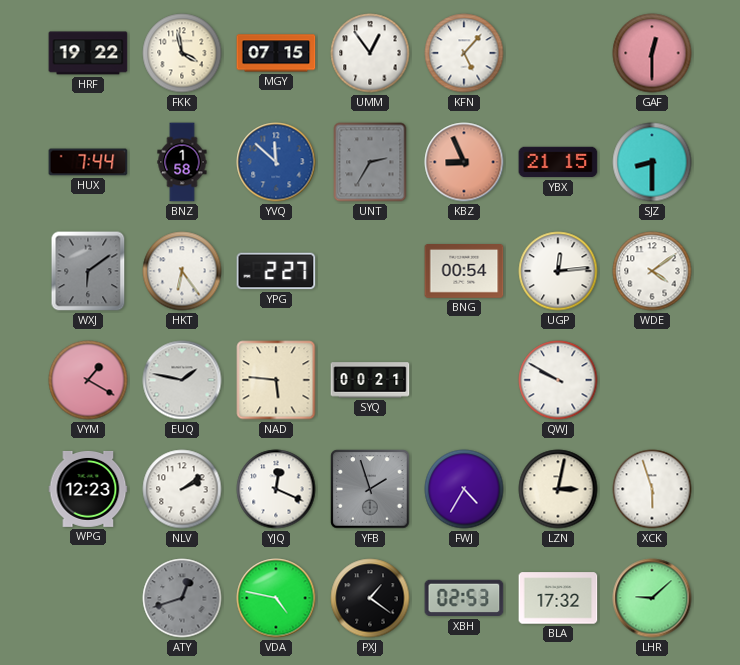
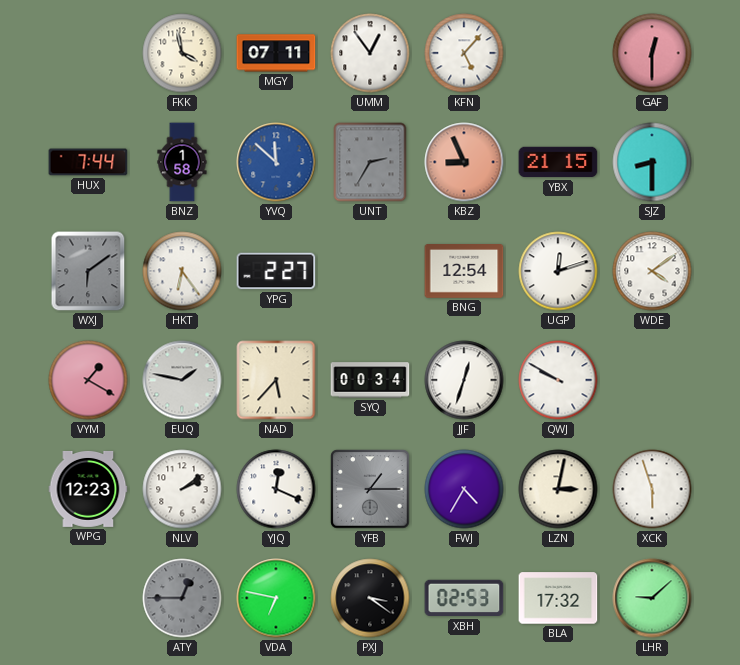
HRF: 19:22 -> none
MGY: 07:15 -> 07:11
BNG: 00:54 -> 12:54
UGP: 12:14 -> 12:12
NAD: 5:46 -> 5:37
SYQ: 00:21 -> 00:34
JJF: none -> 12:33
YFB: 1:57 -> 1:15
ATY: 12:42 -> 12:45
VDA: 4:47 -> 6:47
PXJ: 1:21 -> 3:21
